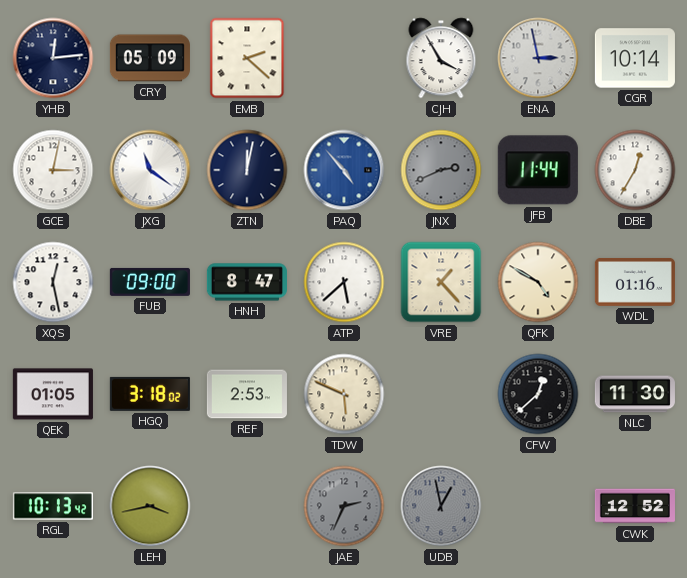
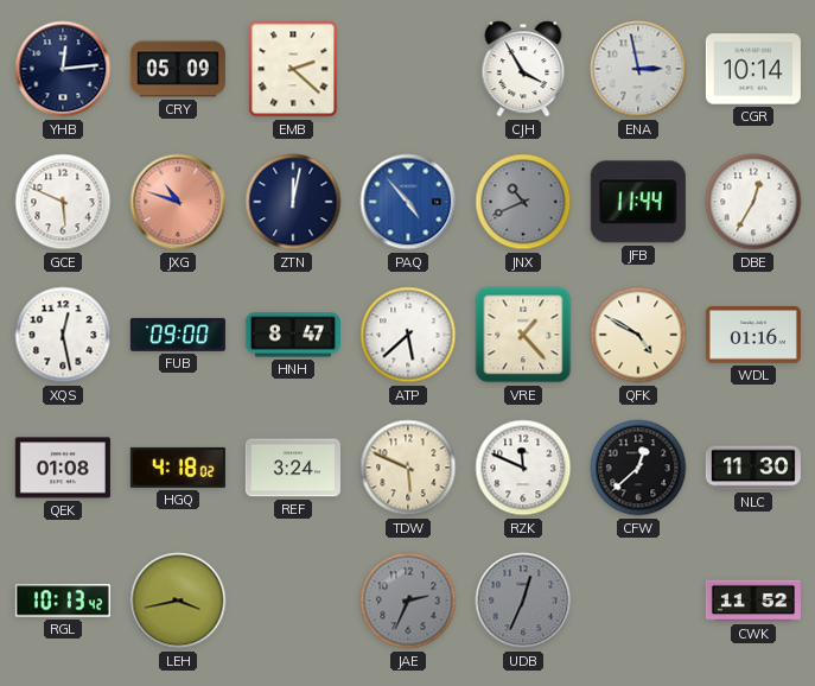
GCE: 3:02 -> 5:49
JXG: 11:21 -> 10:48
JXG dial: white -> salmon
JNX: 2:41 -> 10:41
QEK: 01:05 -> 01:08
HGQ: 3:18 -> 4:18
REF: 2:53 -> 3:24
RZK: none -> 11:49
UDB: 12:58 -> 12:34
CWK: 12:52 -> 11:52
